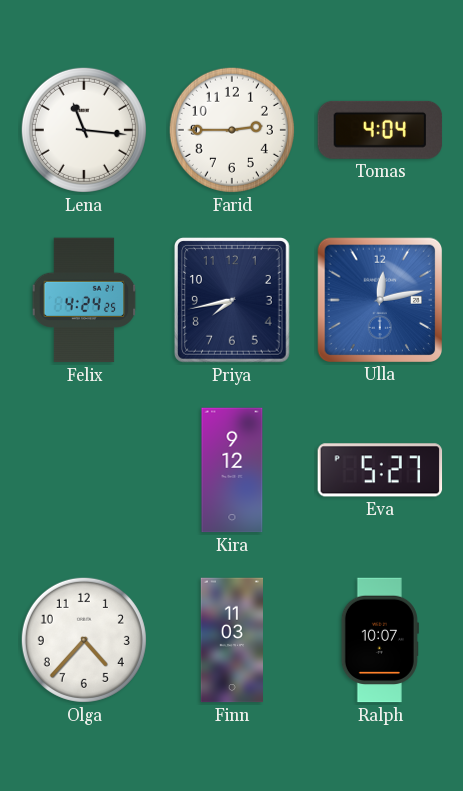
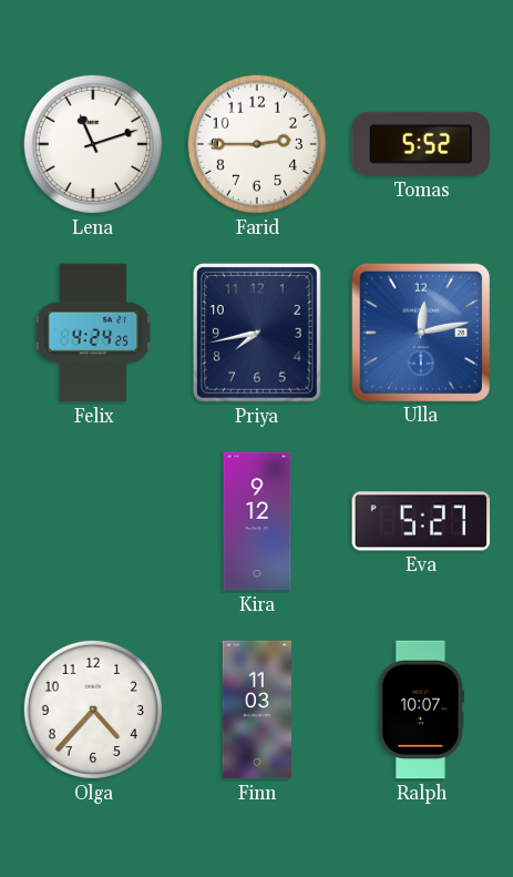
Lena: 11:16 -> 11:12
Tomas: 4:04 -> 5:52
